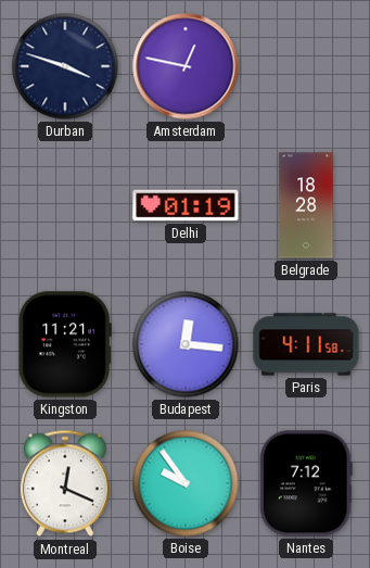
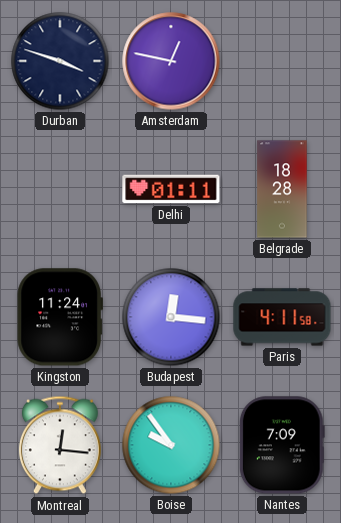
Delhi: 01:19 -> 01:11
Kingston: 11:21 -> 11:24
Montreal: 12:19 -> 12:16
Nantes: 7:12 -> 7:09
